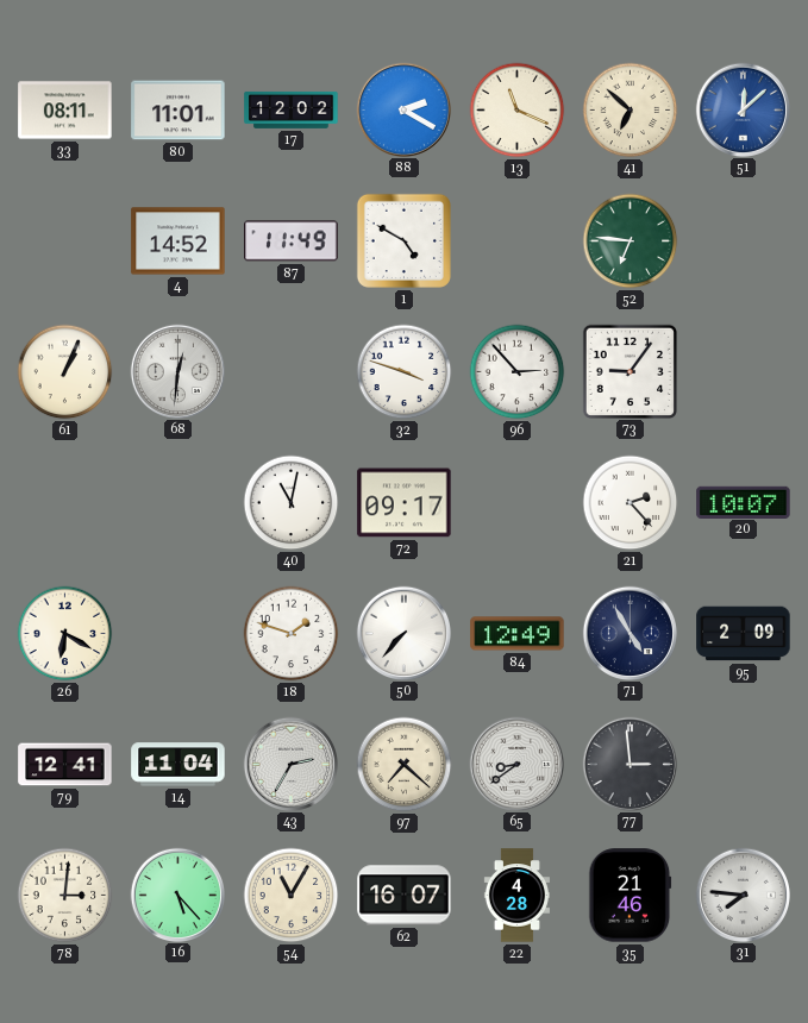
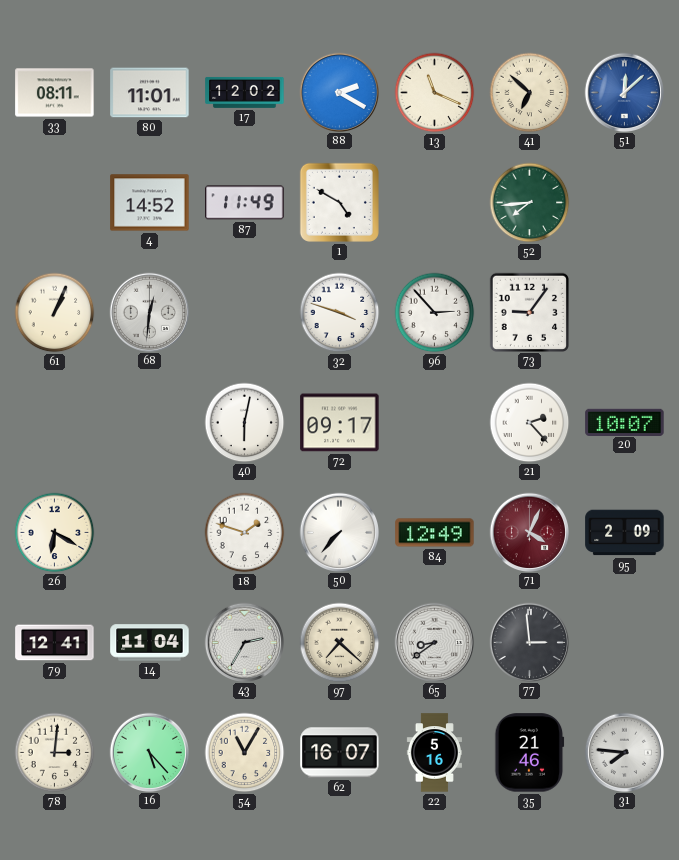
52: 6:46 -> 7:44
40: 11:02 -> 6:02
71: 4:55 -> 4:04
71 dial: navy -> burgundy
22: 4:28 -> 5:16
